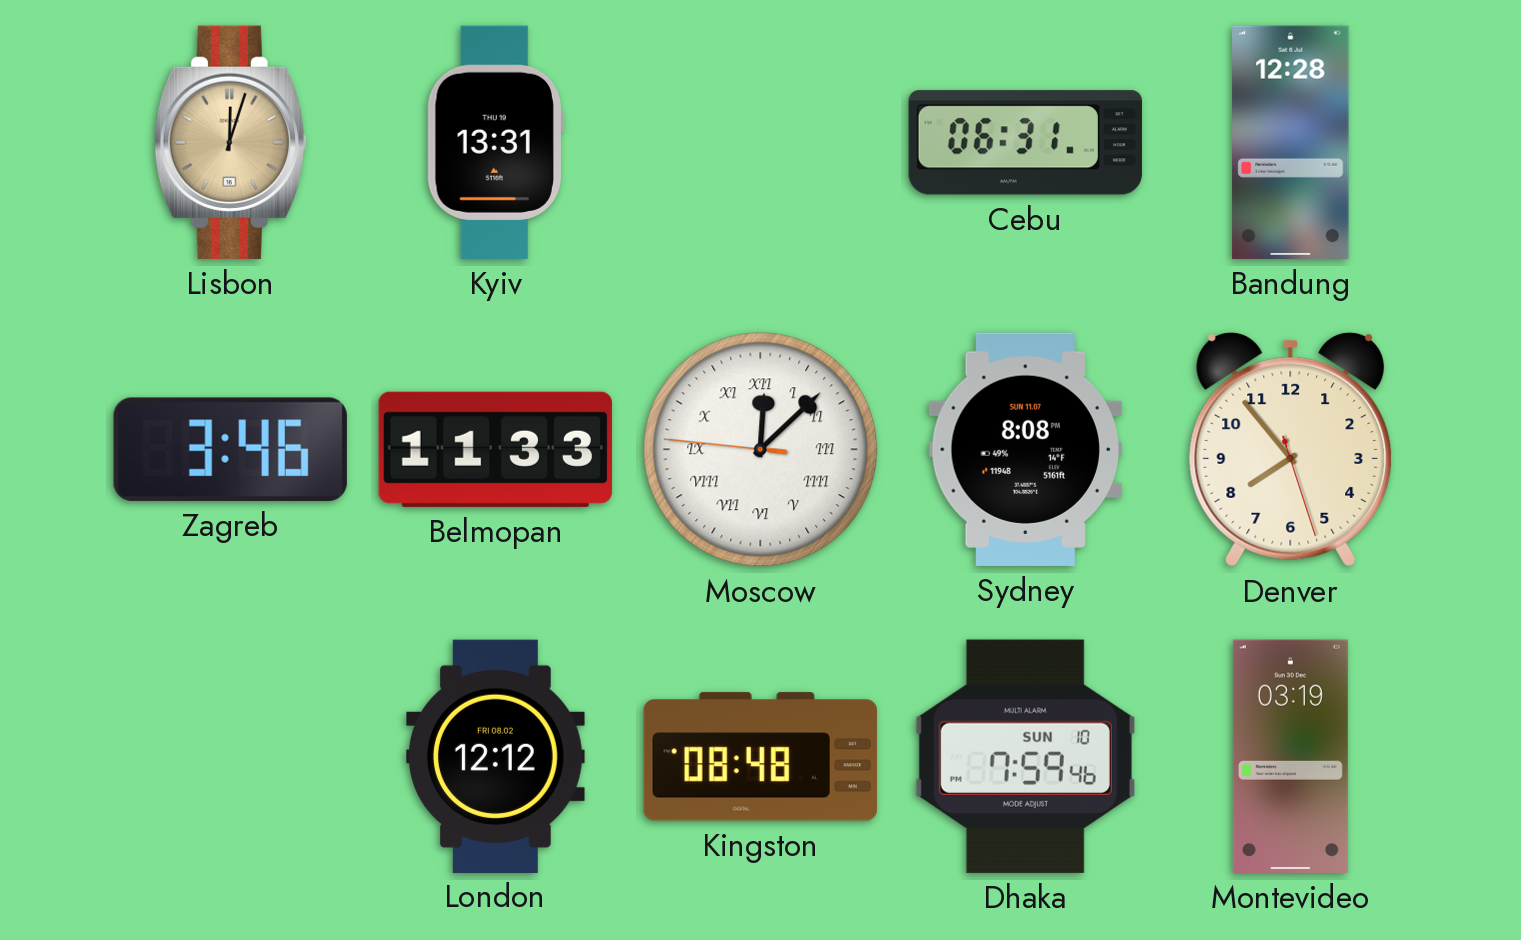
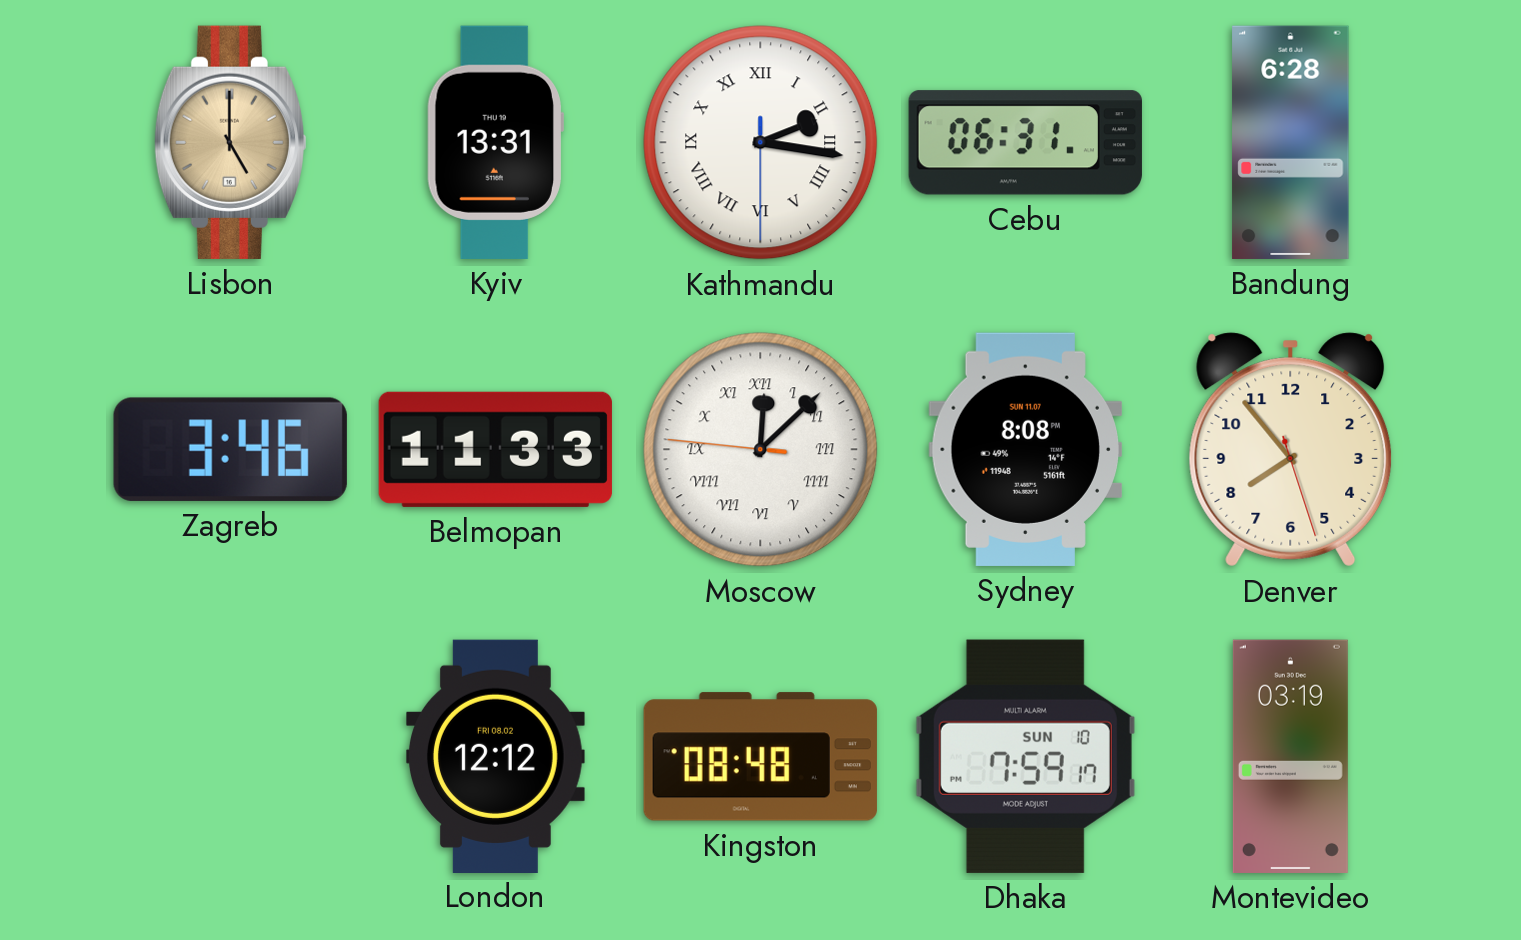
Lisbon: 12:03 -> 5:00
Kathmandu: none -> 2:16
Bandung: 12:28 -> 6:28
Dhaka: 7:59:46 -> 7:59:17
